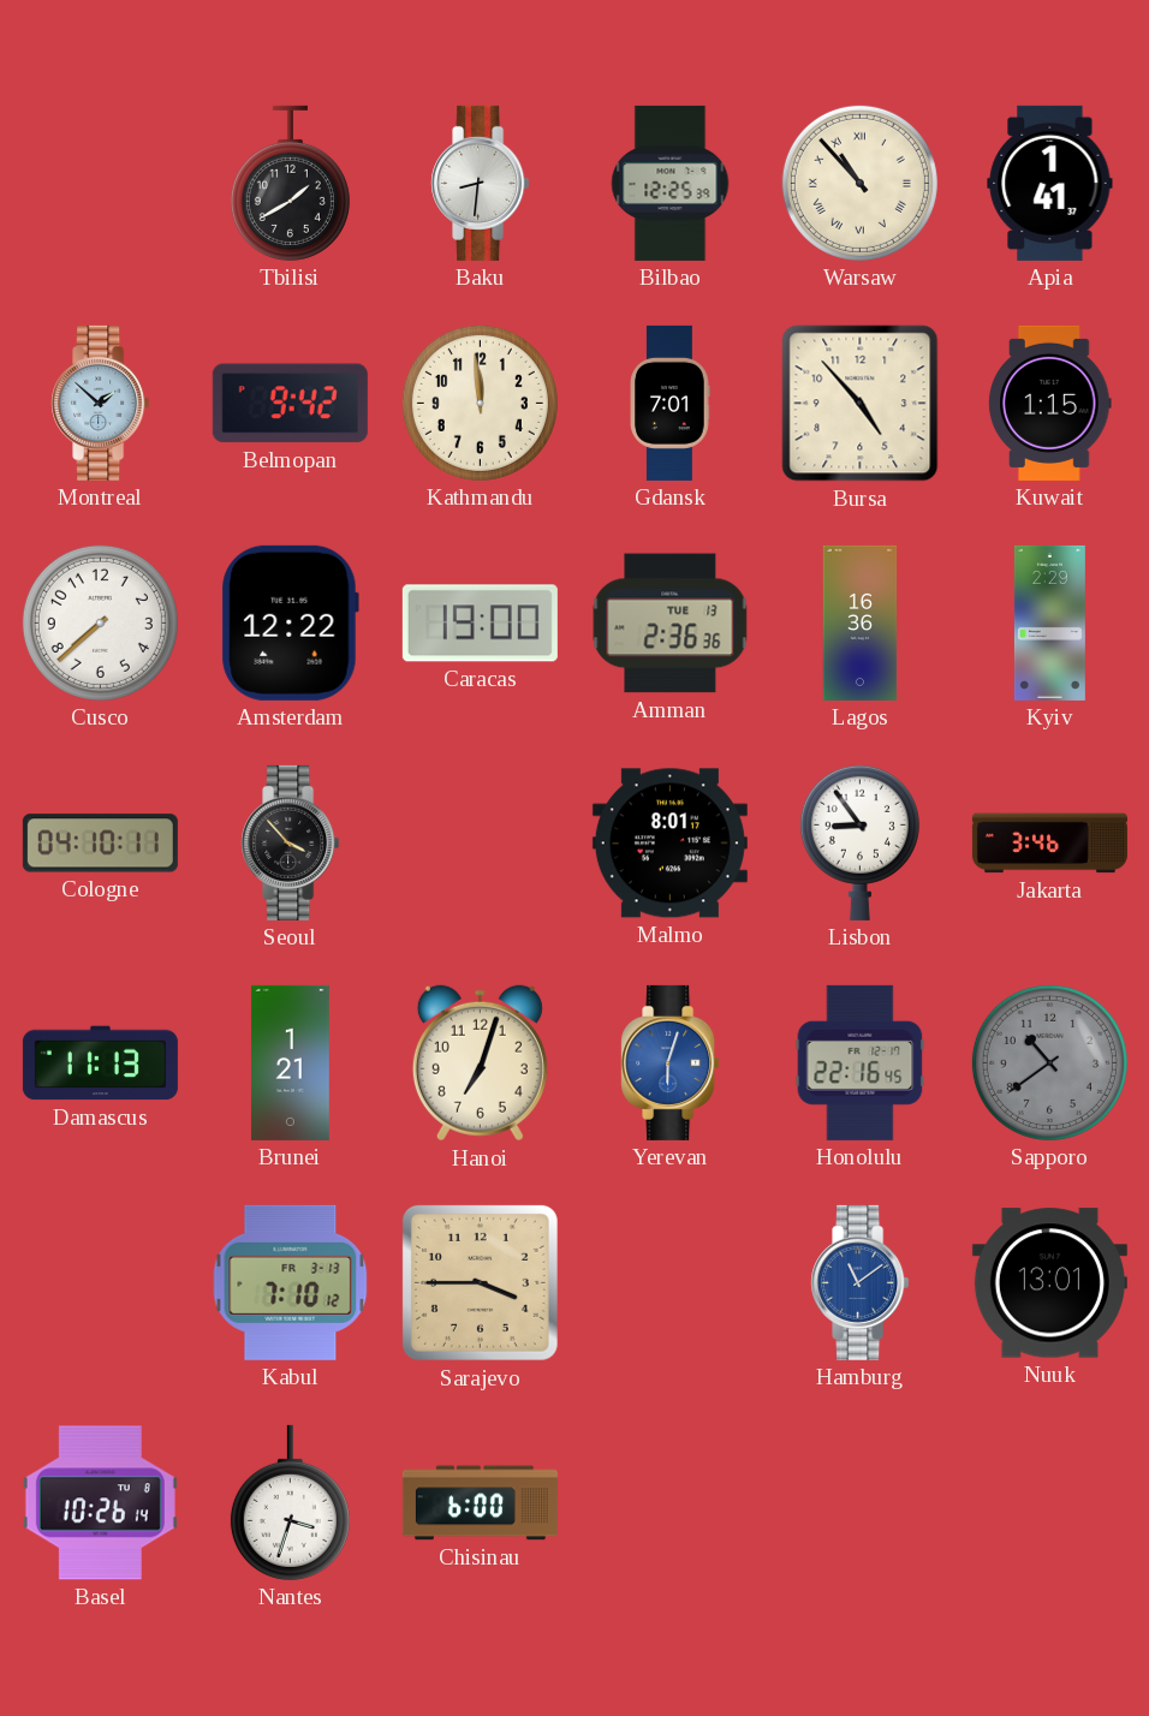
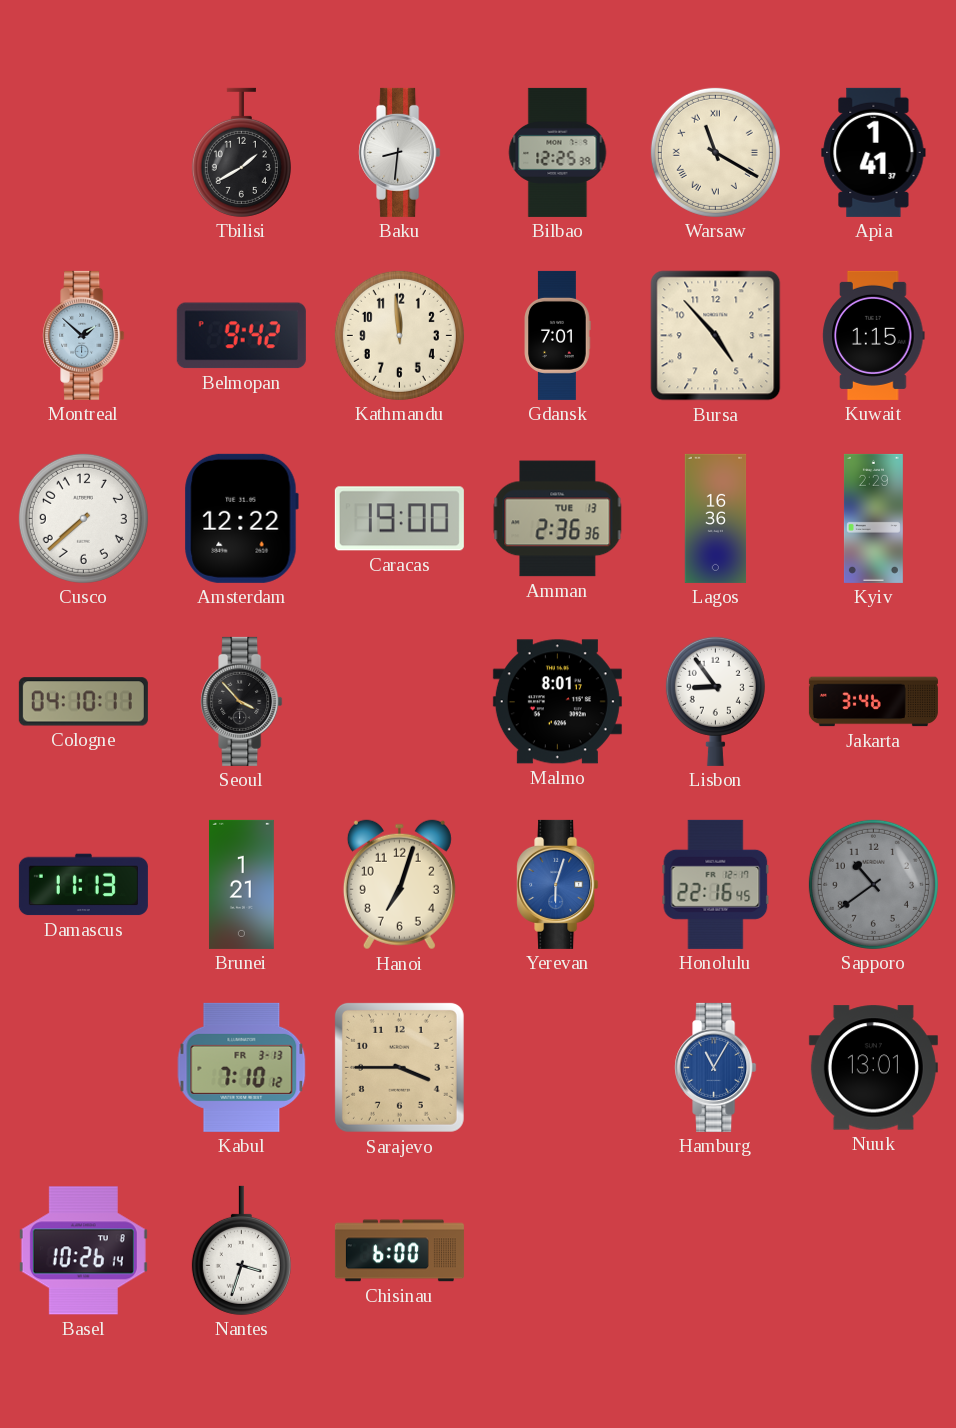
Warsaw: 10:53 -> 11:20
Hamburg: 11:09 -> 11:05
